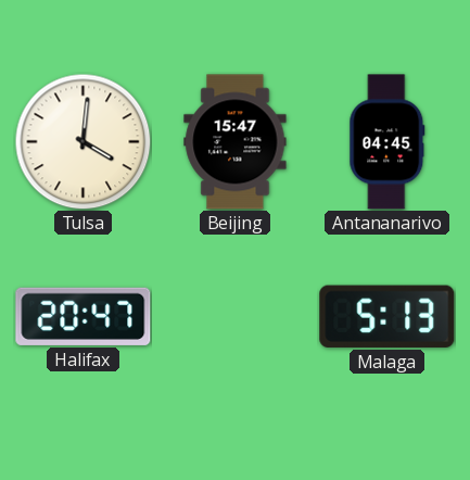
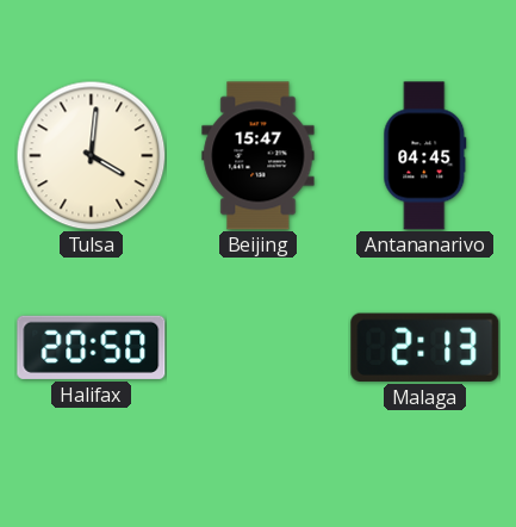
Halifax: 20:47 -> 20:50
Malaga: 5:13 -> 2:13
